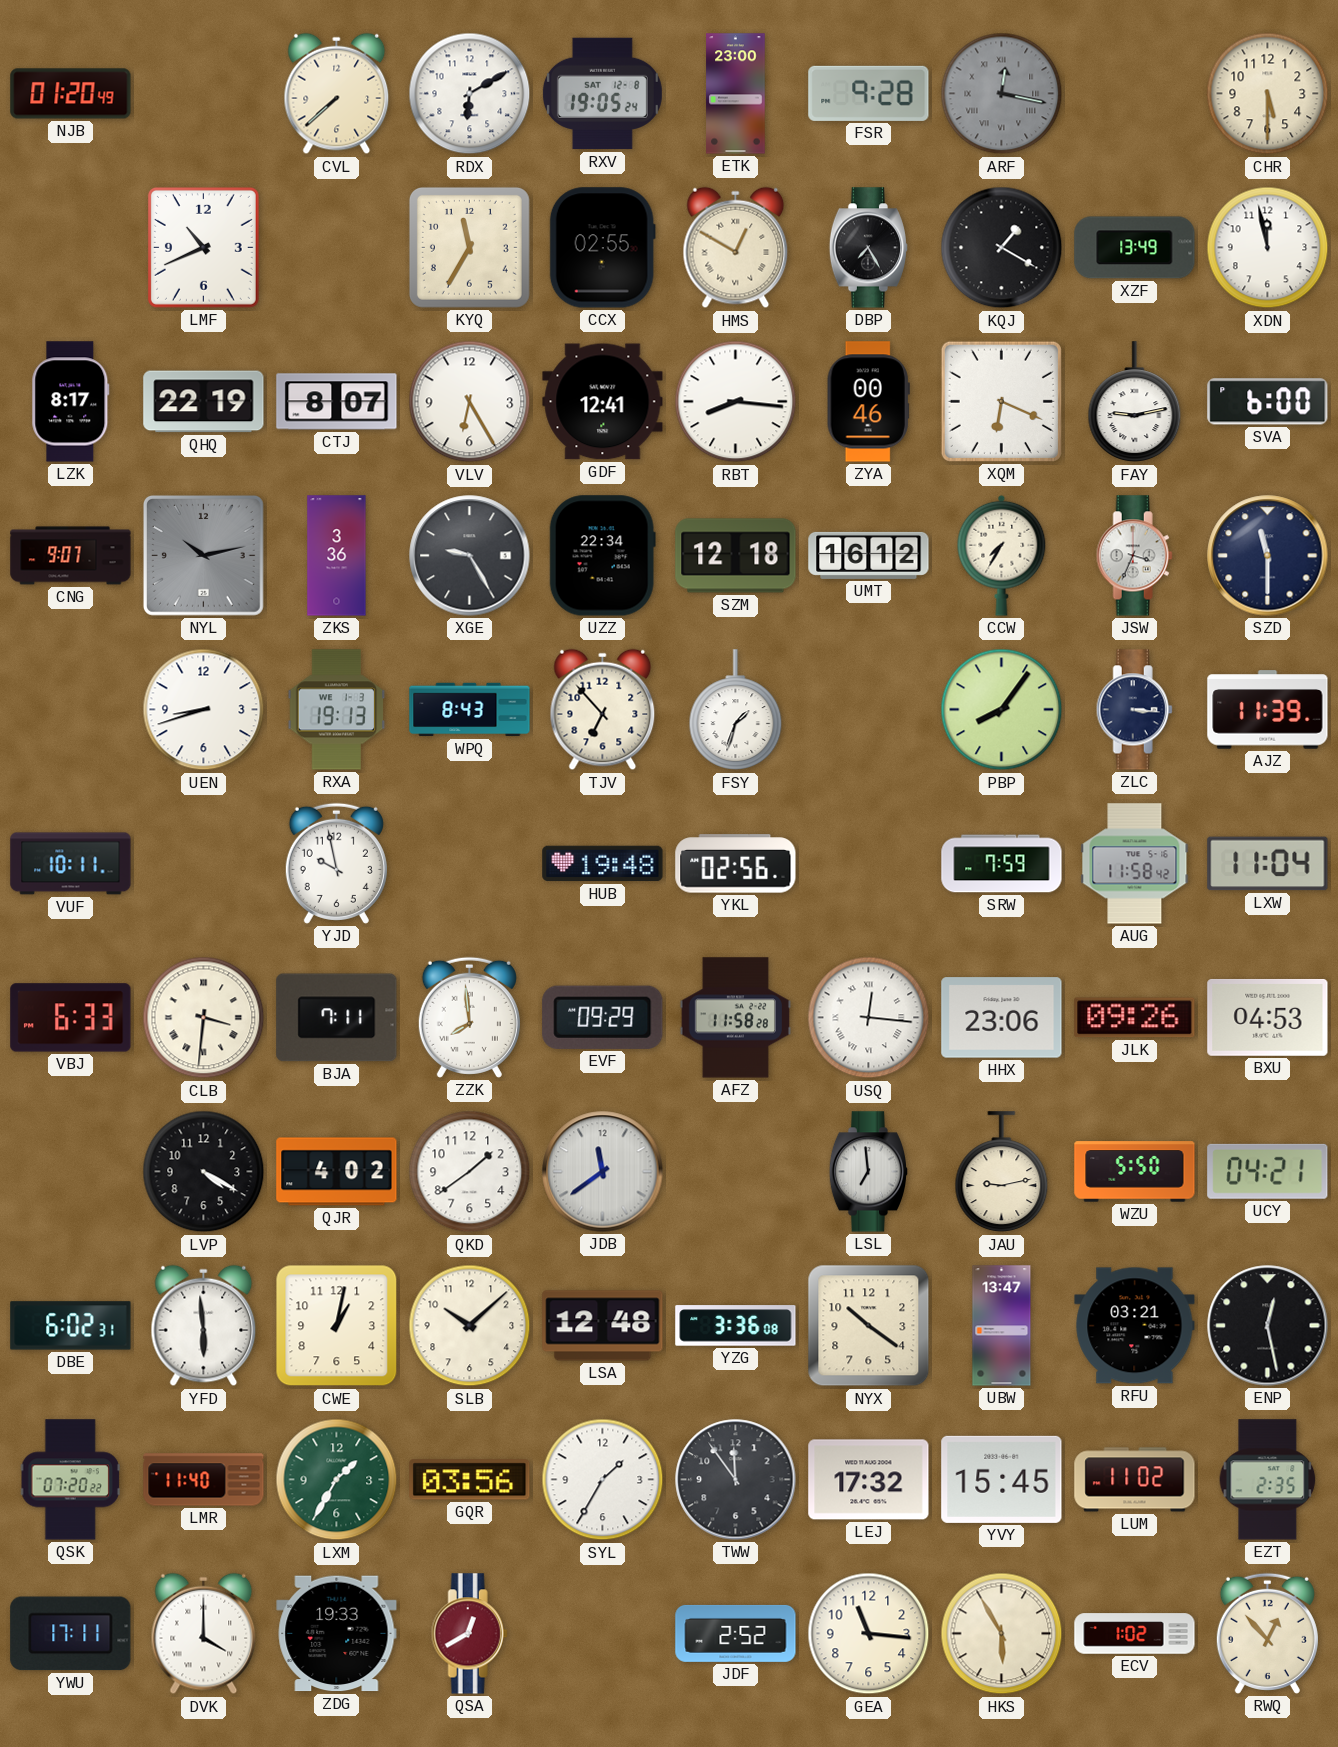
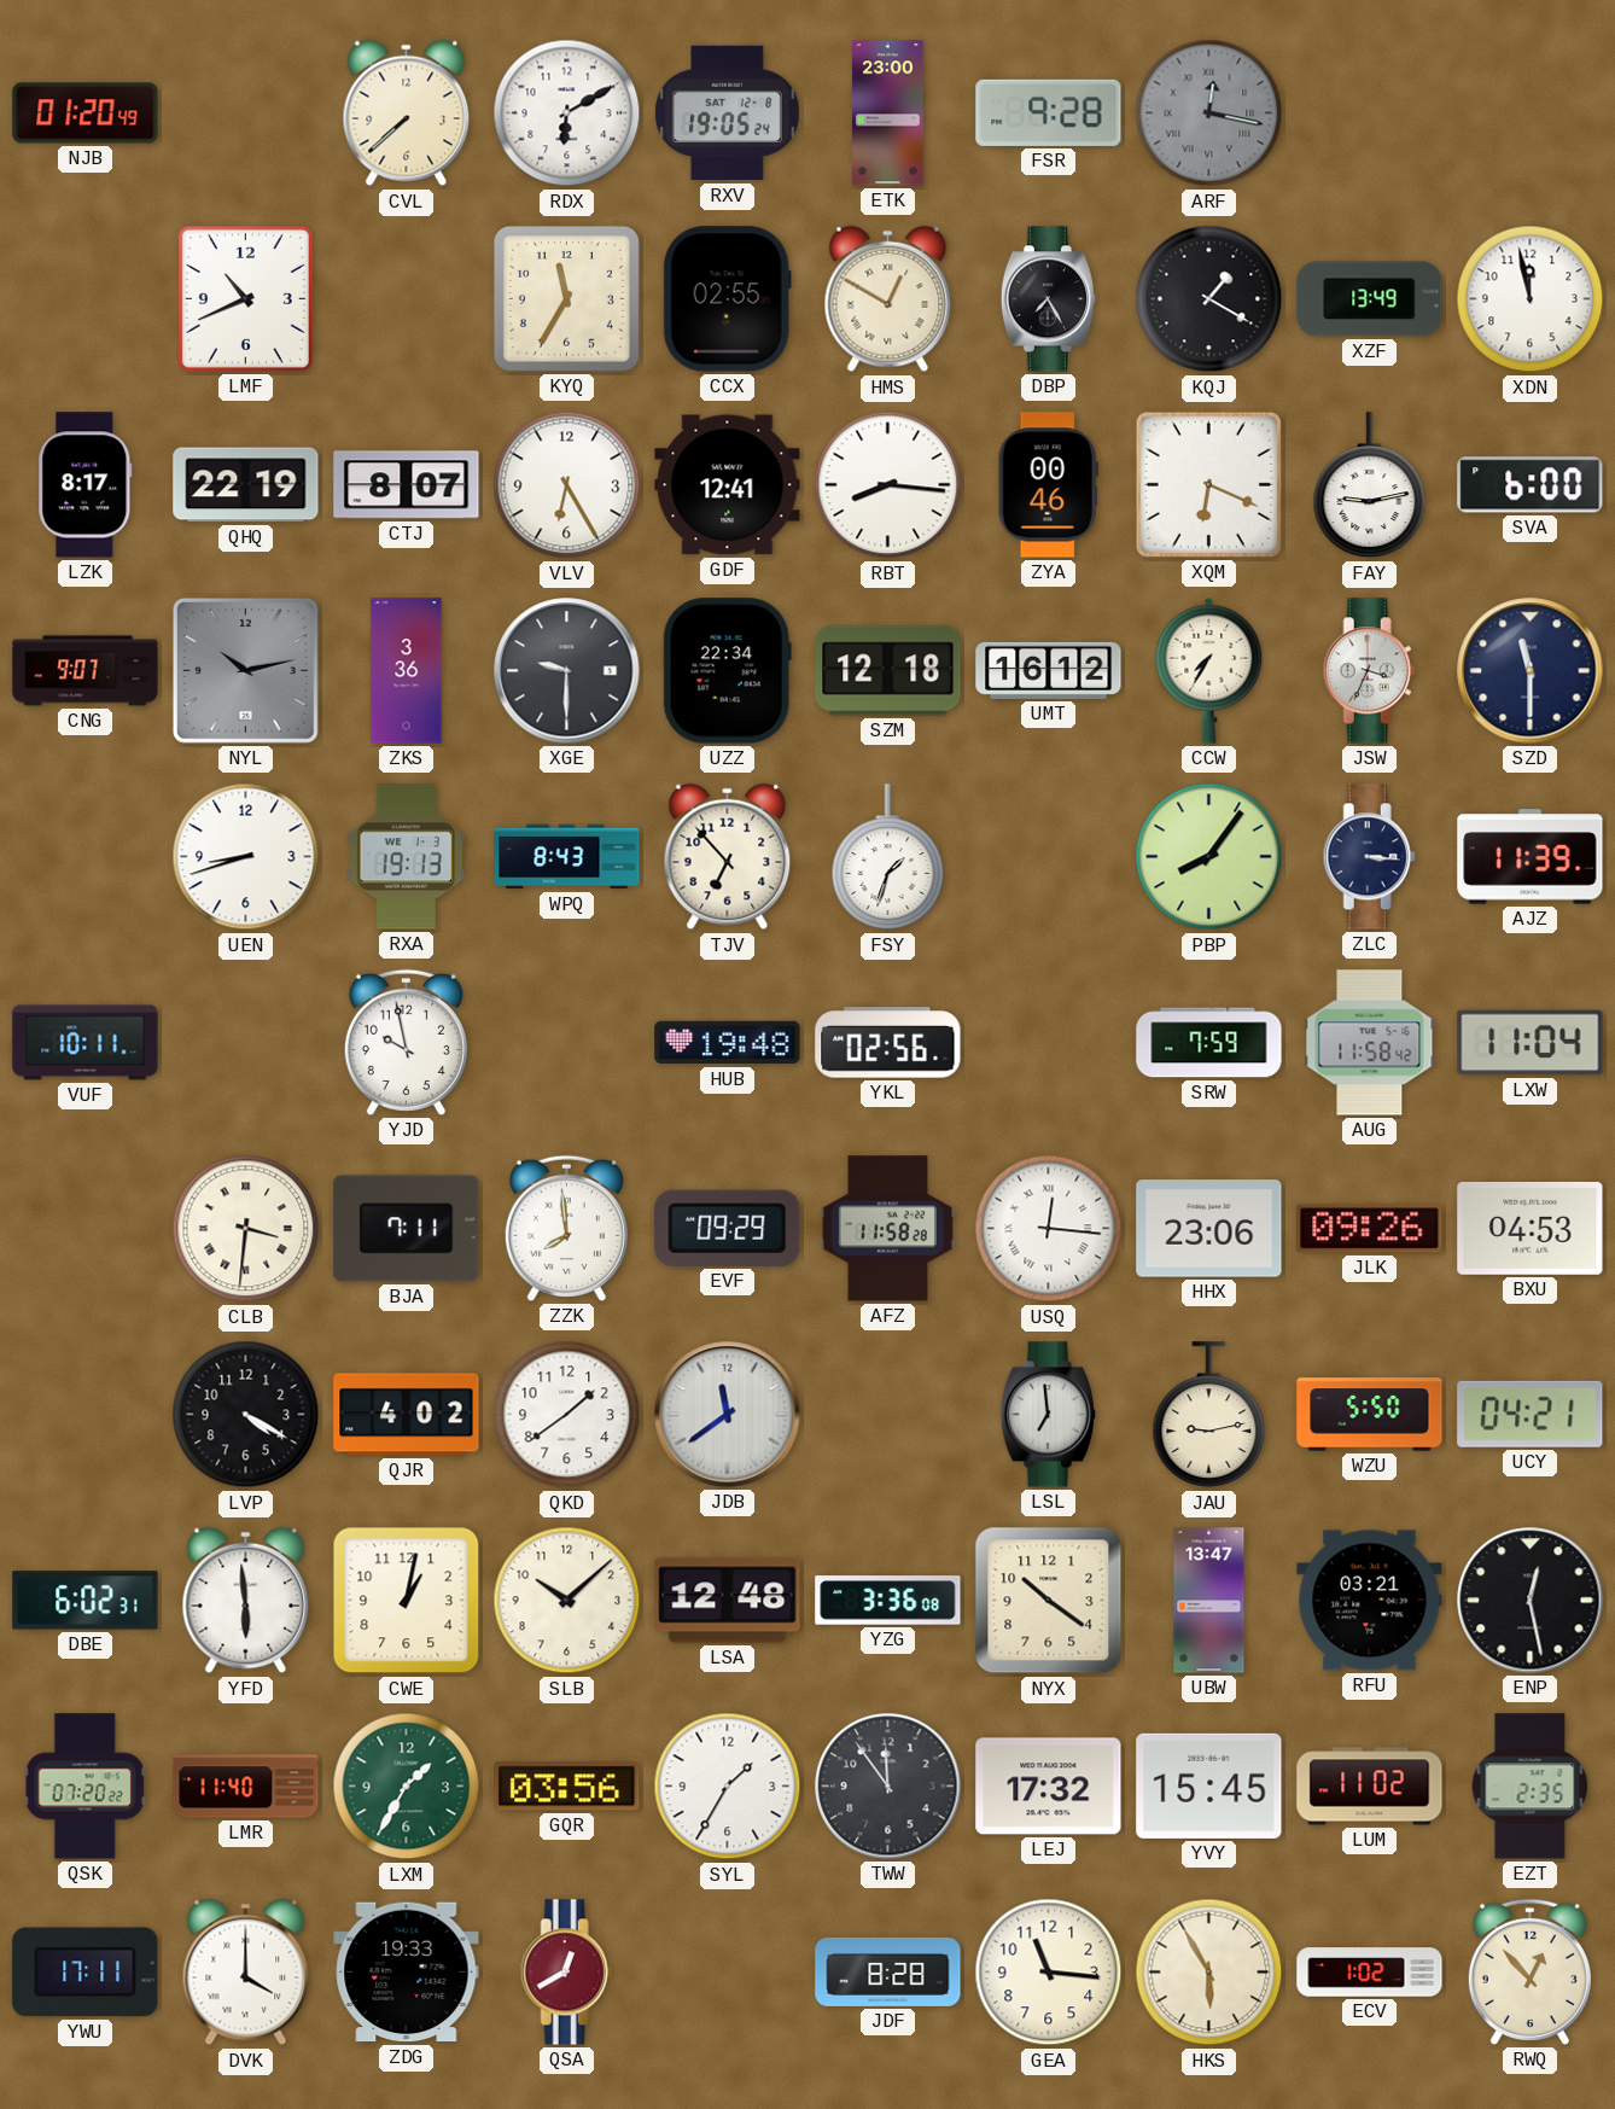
CHR: 5:30 -> none
XGE: 9:25 -> 9:30
VBJ: 6:33 -> none
JDF: 2:52 -> 8:28
